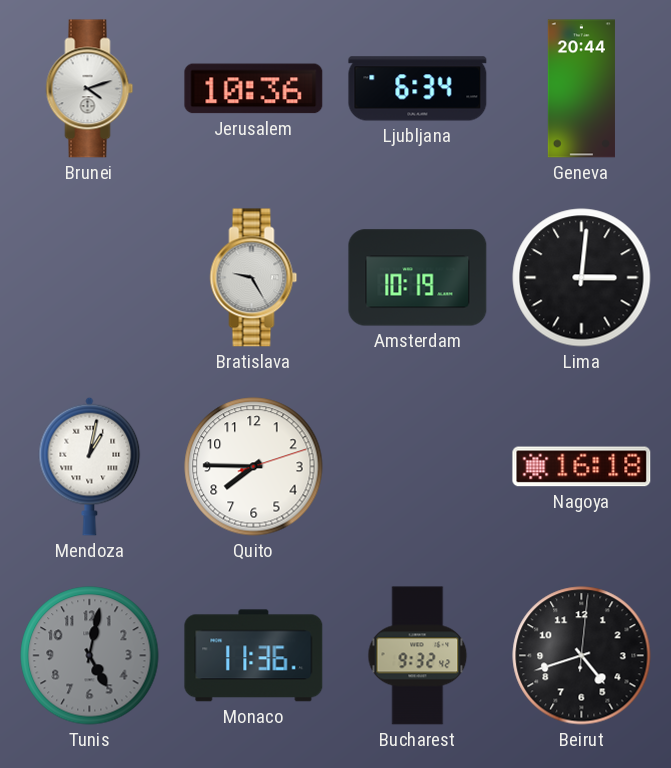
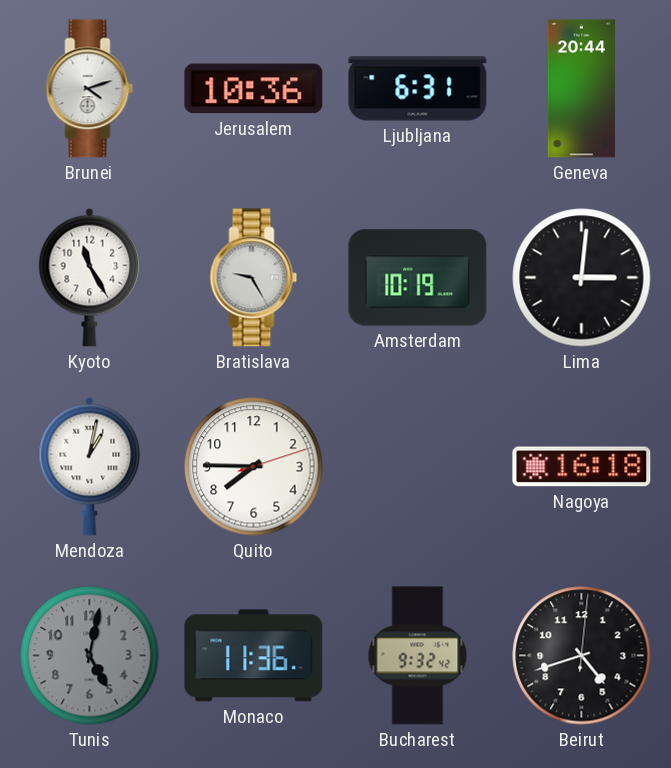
Ljubljana: 6:34 -> 6:31
Kyoto: none -> 11:25
